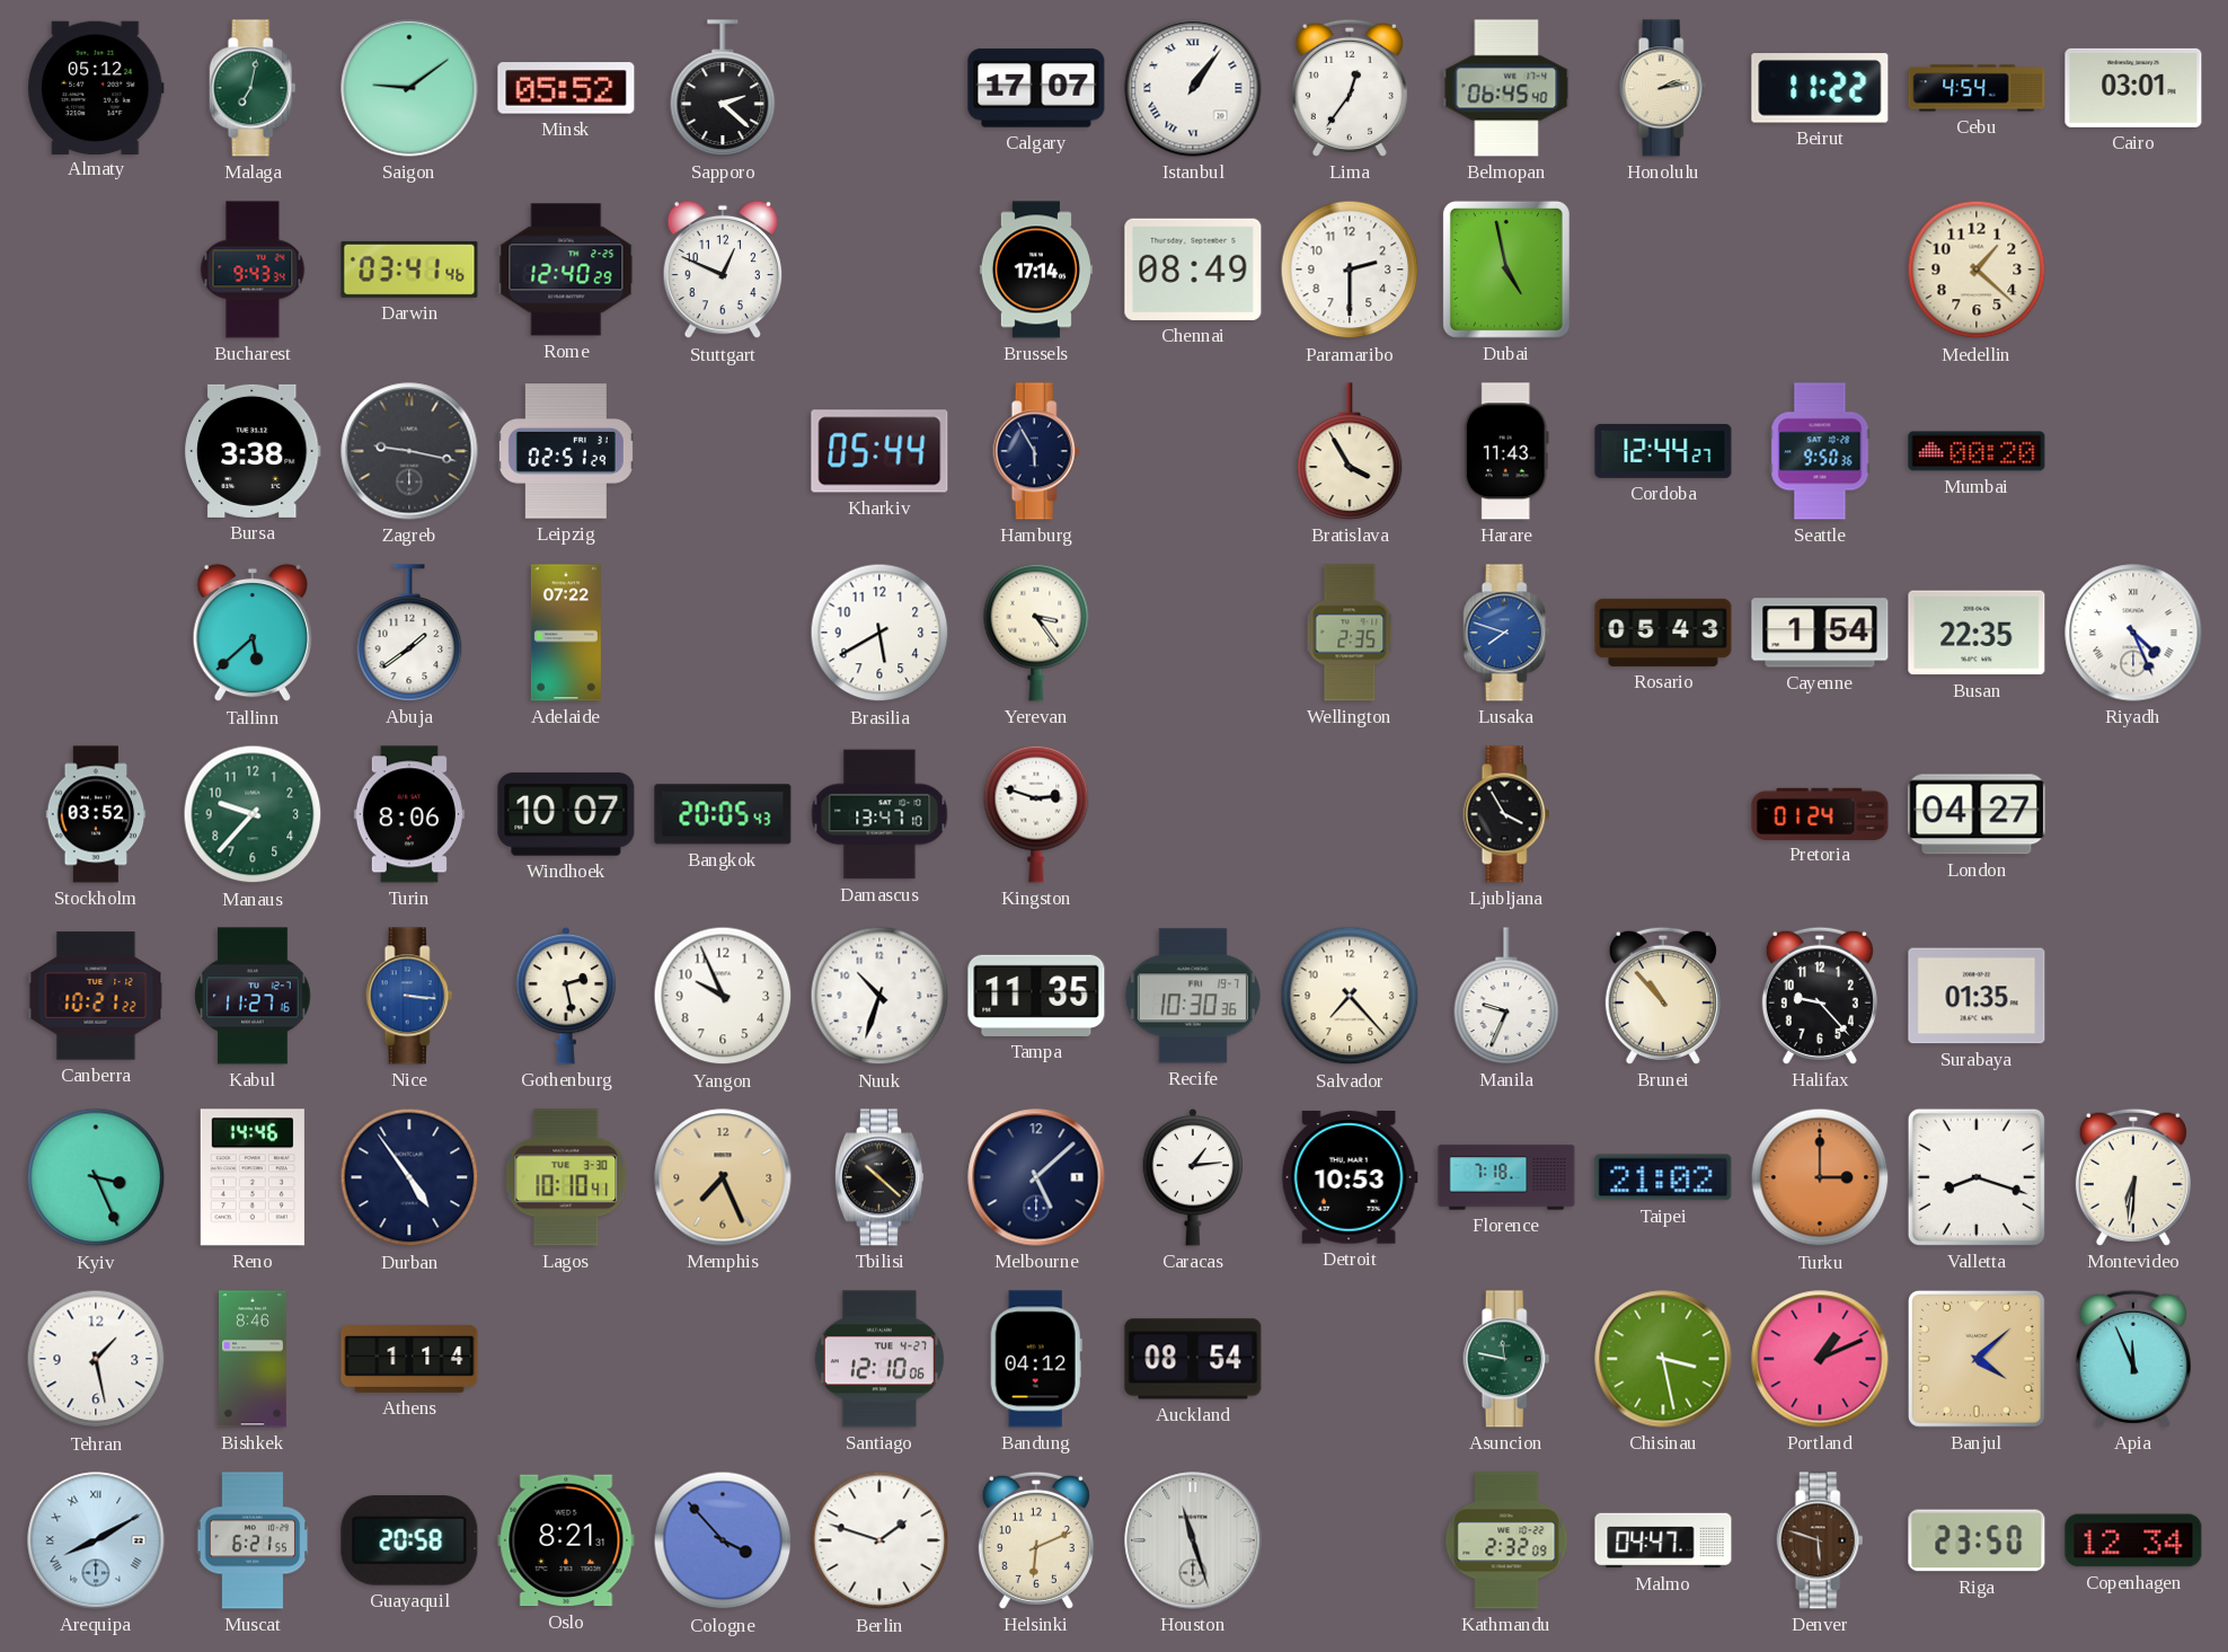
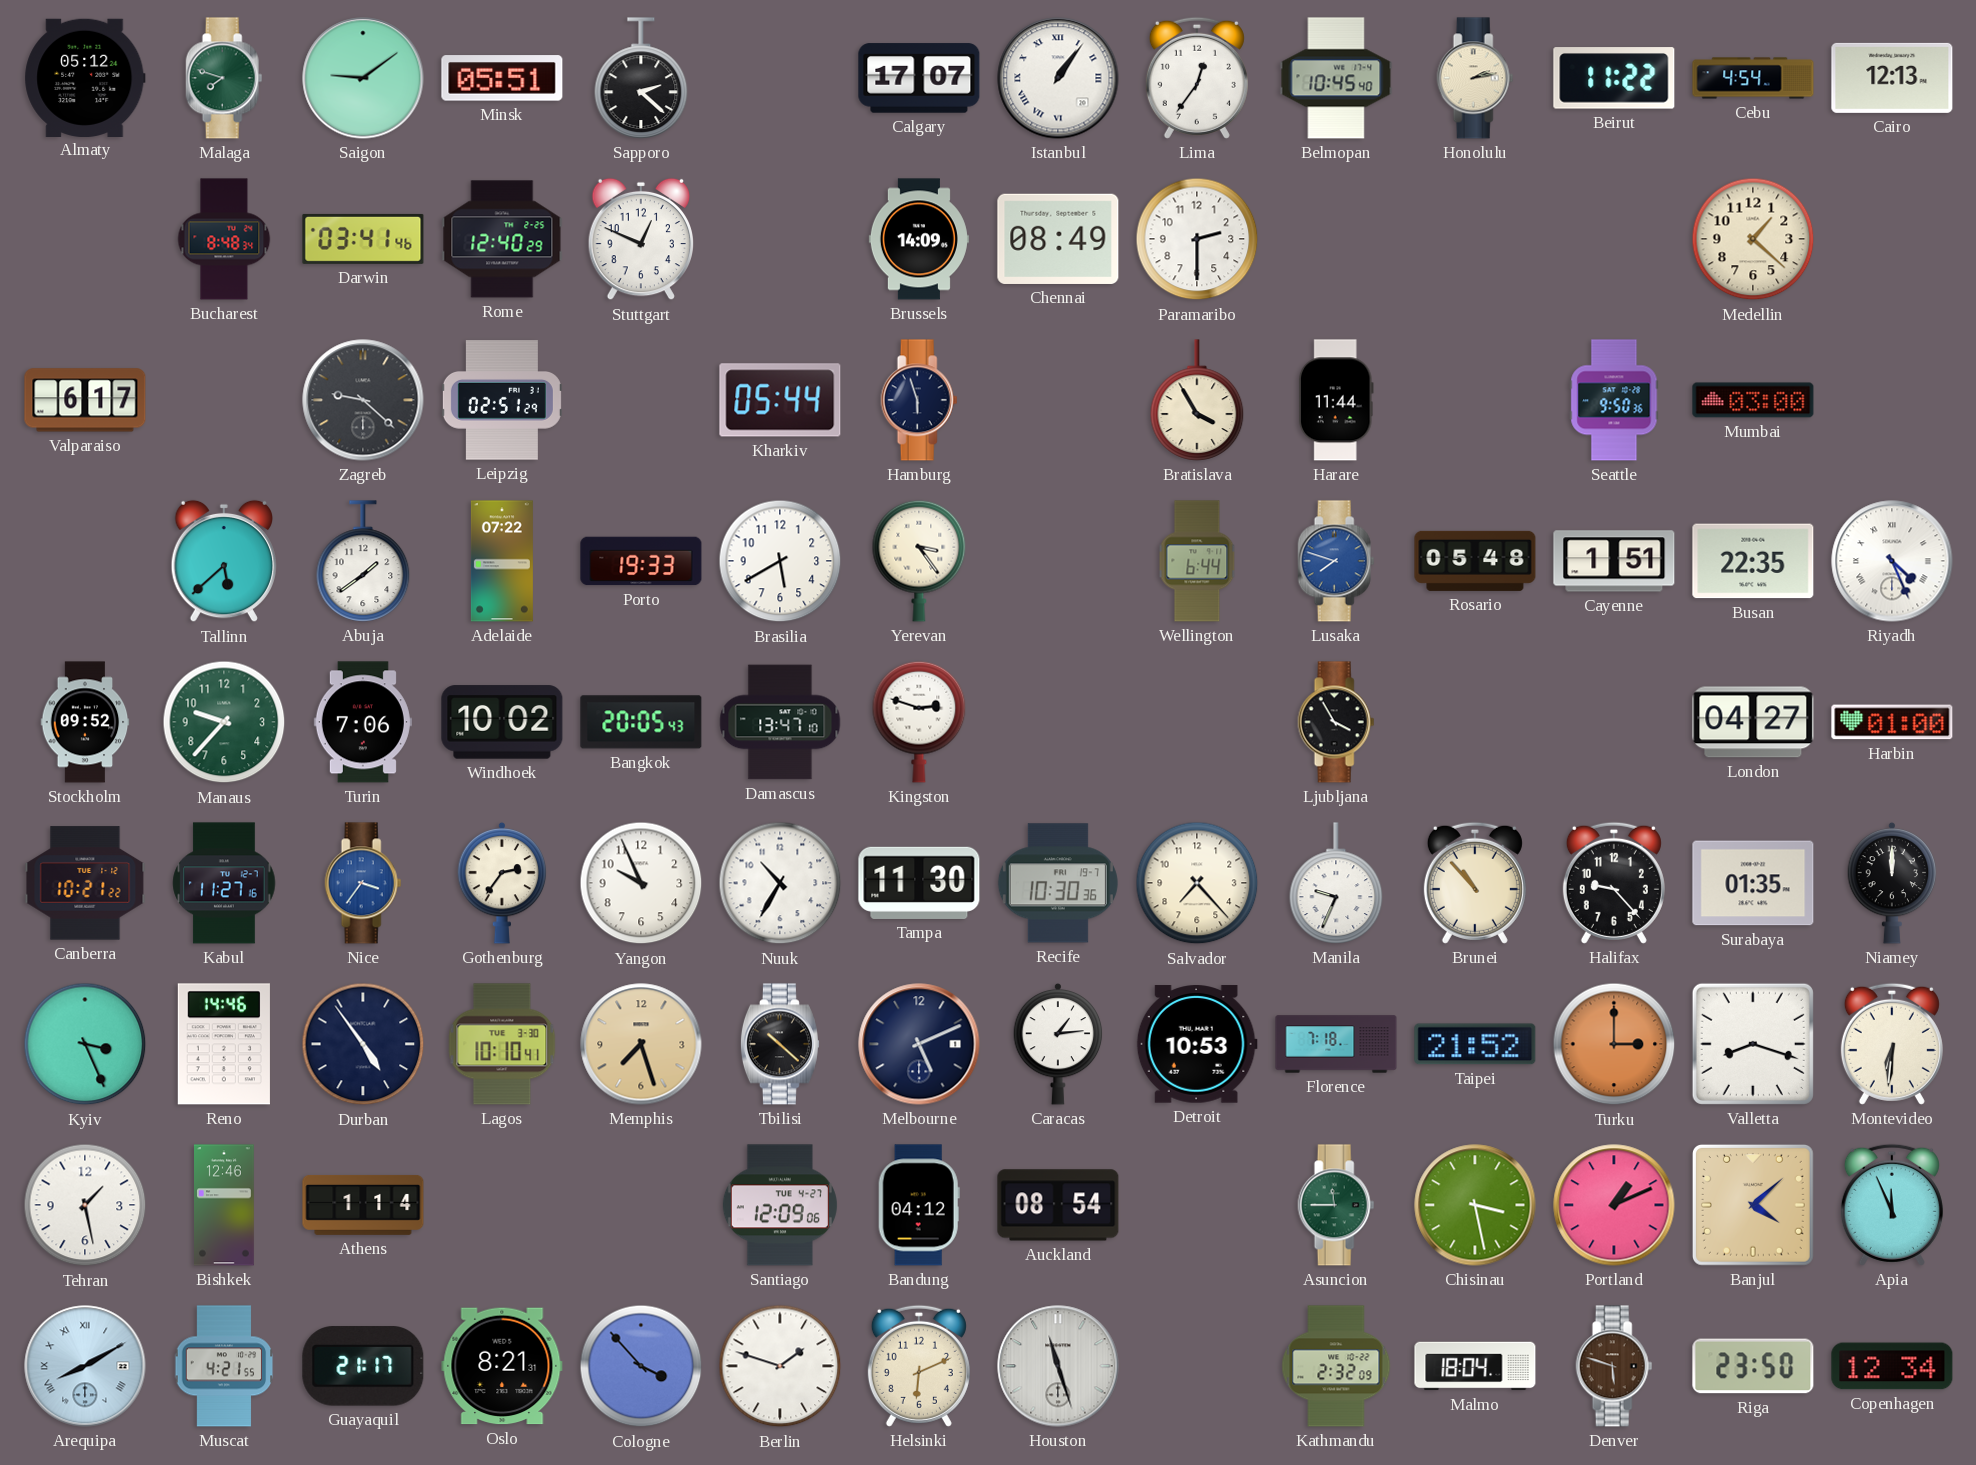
Malaga: 7:02 -> 7:48
Minsk: 05:52 -> 05:51
Belmopan: 06:45 -> 10:45
Cairo: 03:01 -> 12:13
Bucharest: 9:43 -> 8:48
Brussels: 17:14 -> 14:09
Dubai: 4:58 -> none
Valparaiso: none -> 6:17
Bursa: 3:38 -> none
Zagreb: 9:17 -> 9:22
Hamburg: 5:55 -> 5:57
Harare: 11:43 -> 11:44
Cordoba: 12:44 -> none
Mumbai: 00:20 -> 03:00
Porto: none -> 19:33
Wellington: 2:35 -> 6:44
Rosario: 05:43 -> 05:48
Cayenne: 1:54 -> 1:51
Stockholm: 03:52 -> 09:52
Turin: 8:06 -> 7:06
Windhoek: 10:07 -> 10:02
Pretoria: 01:24 -> none
Harbin: none -> 01:00
Nice: 3:16 -> 3:36
Gothenburg: 2:28 -> 2:36
Nuuk: 10:33 -> 10:35
Tampa: 11:35 -> 11:30
Niamey: none -> 12:00
Memphis: 7:26 -> 7:27
Melbourne: 5:08 -> 5:11
Taipei: 21:02 -> 21:52
Bishkek: 8:46 -> 12:46
Santiago: 12:10 -> 12:09
Asuncion: 11:47 -> 11:45
Muscat: 6:21 -> 4:21
Guayaquil: 20:58 -> 21:17
Malmo: 04:47 -> 18:04
